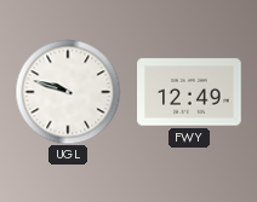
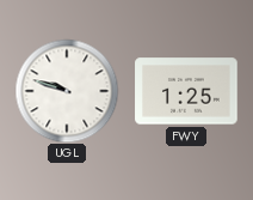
FWY: 12:49 -> 1:25
